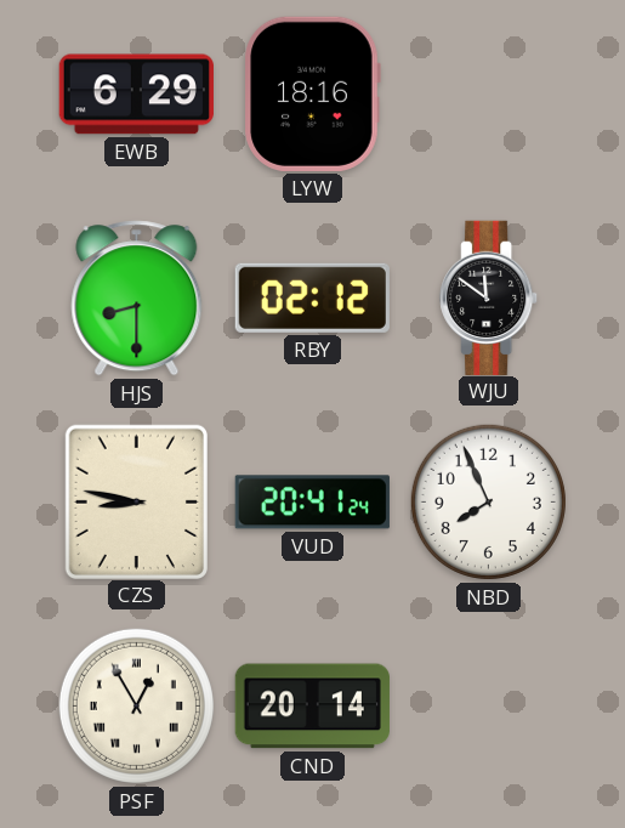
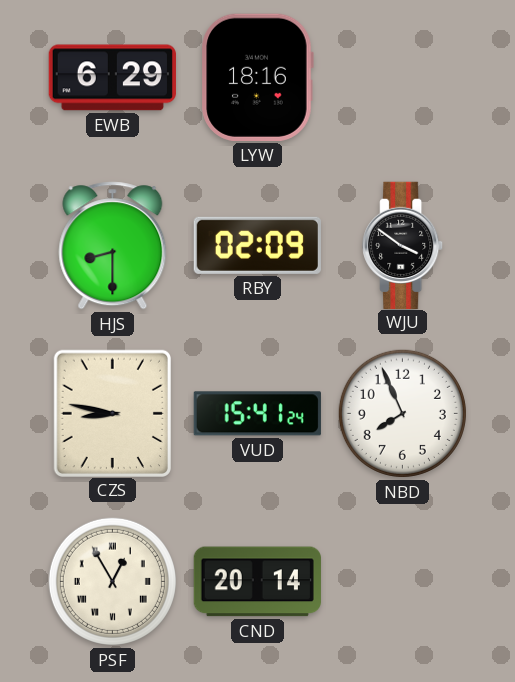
RBY: 02:12 -> 02:09
WJU: 11:51 -> 3:51
VUD: 20:41 -> 15:41
